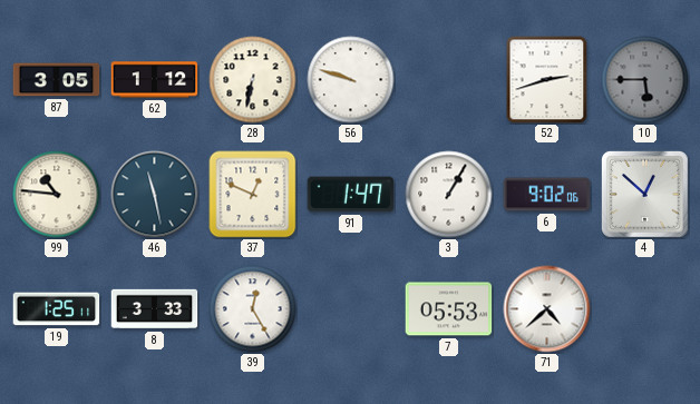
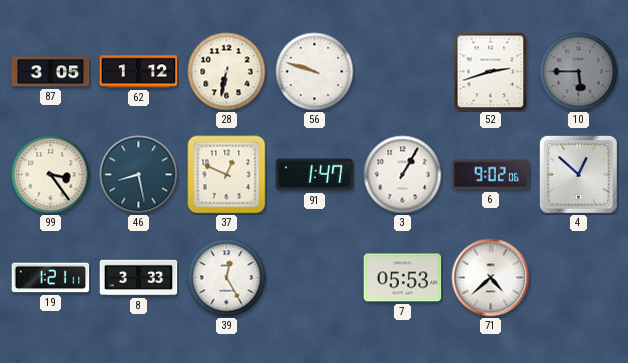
99: 10:46 -> 3:24
46: 11:28 -> 8:28
19: 1:25 -> 1:21
